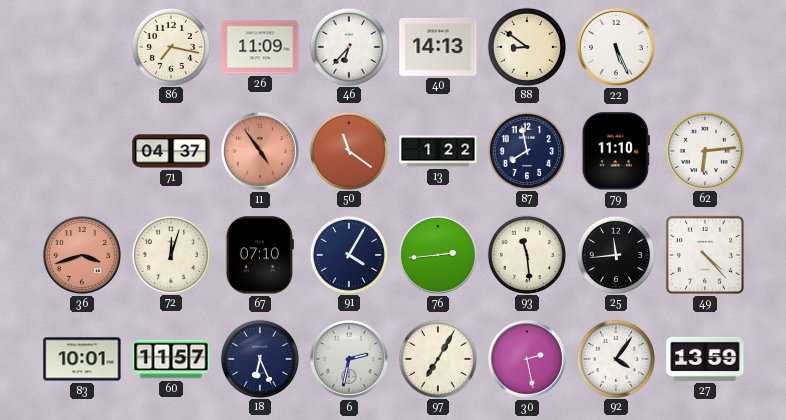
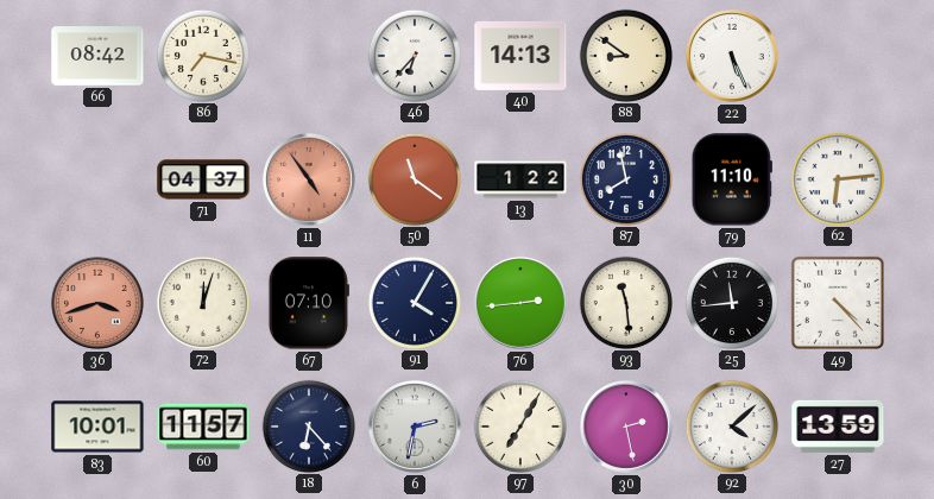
66: none -> 08:42
26: 11:09 -> none
18: 6:26 -> 6:23
92: 4:06 -> 4:08
